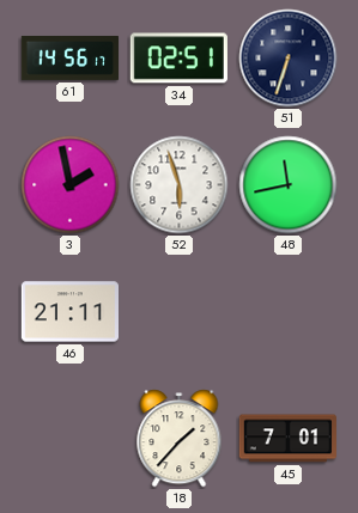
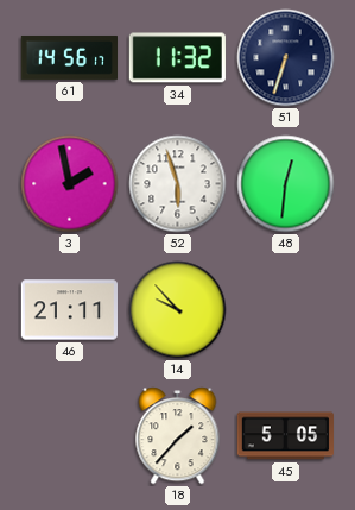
34: 02:51 -> 11:32
48: 11:43 -> 12:31
14: none -> 9:53
45: 7:01 -> 5:05
